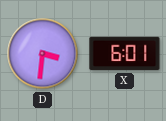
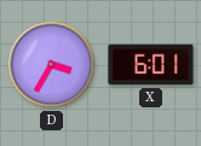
D: 3:31 -> 3:35
